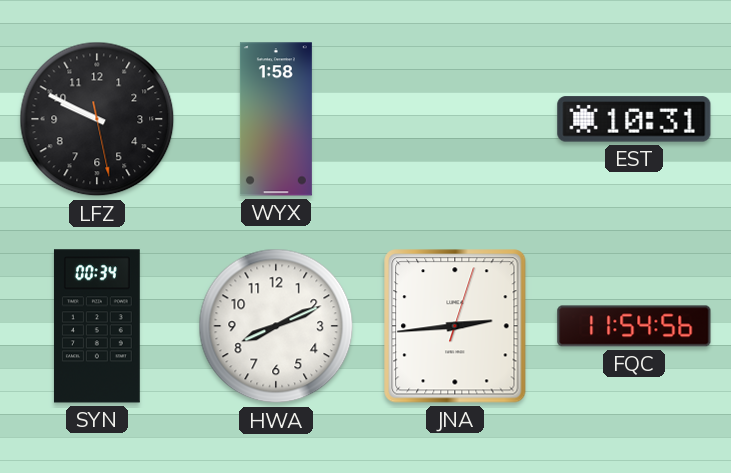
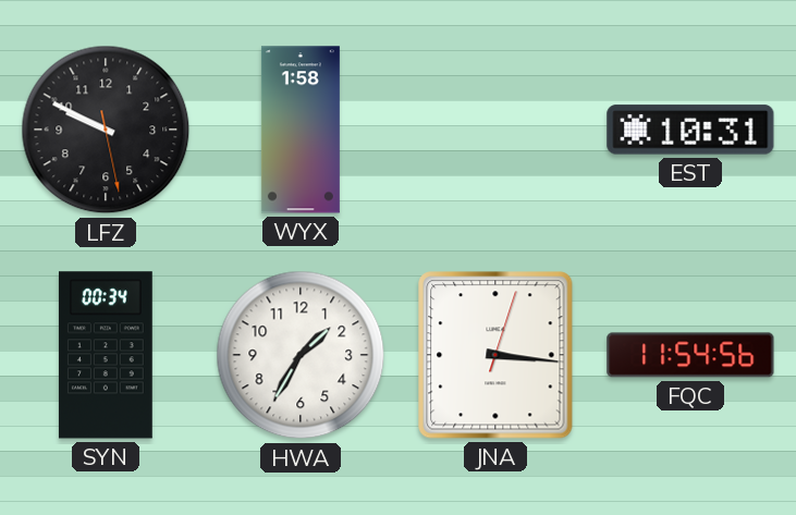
HWA: 8:11 -> 1:35
JNA: 2:44 -> 3:16
